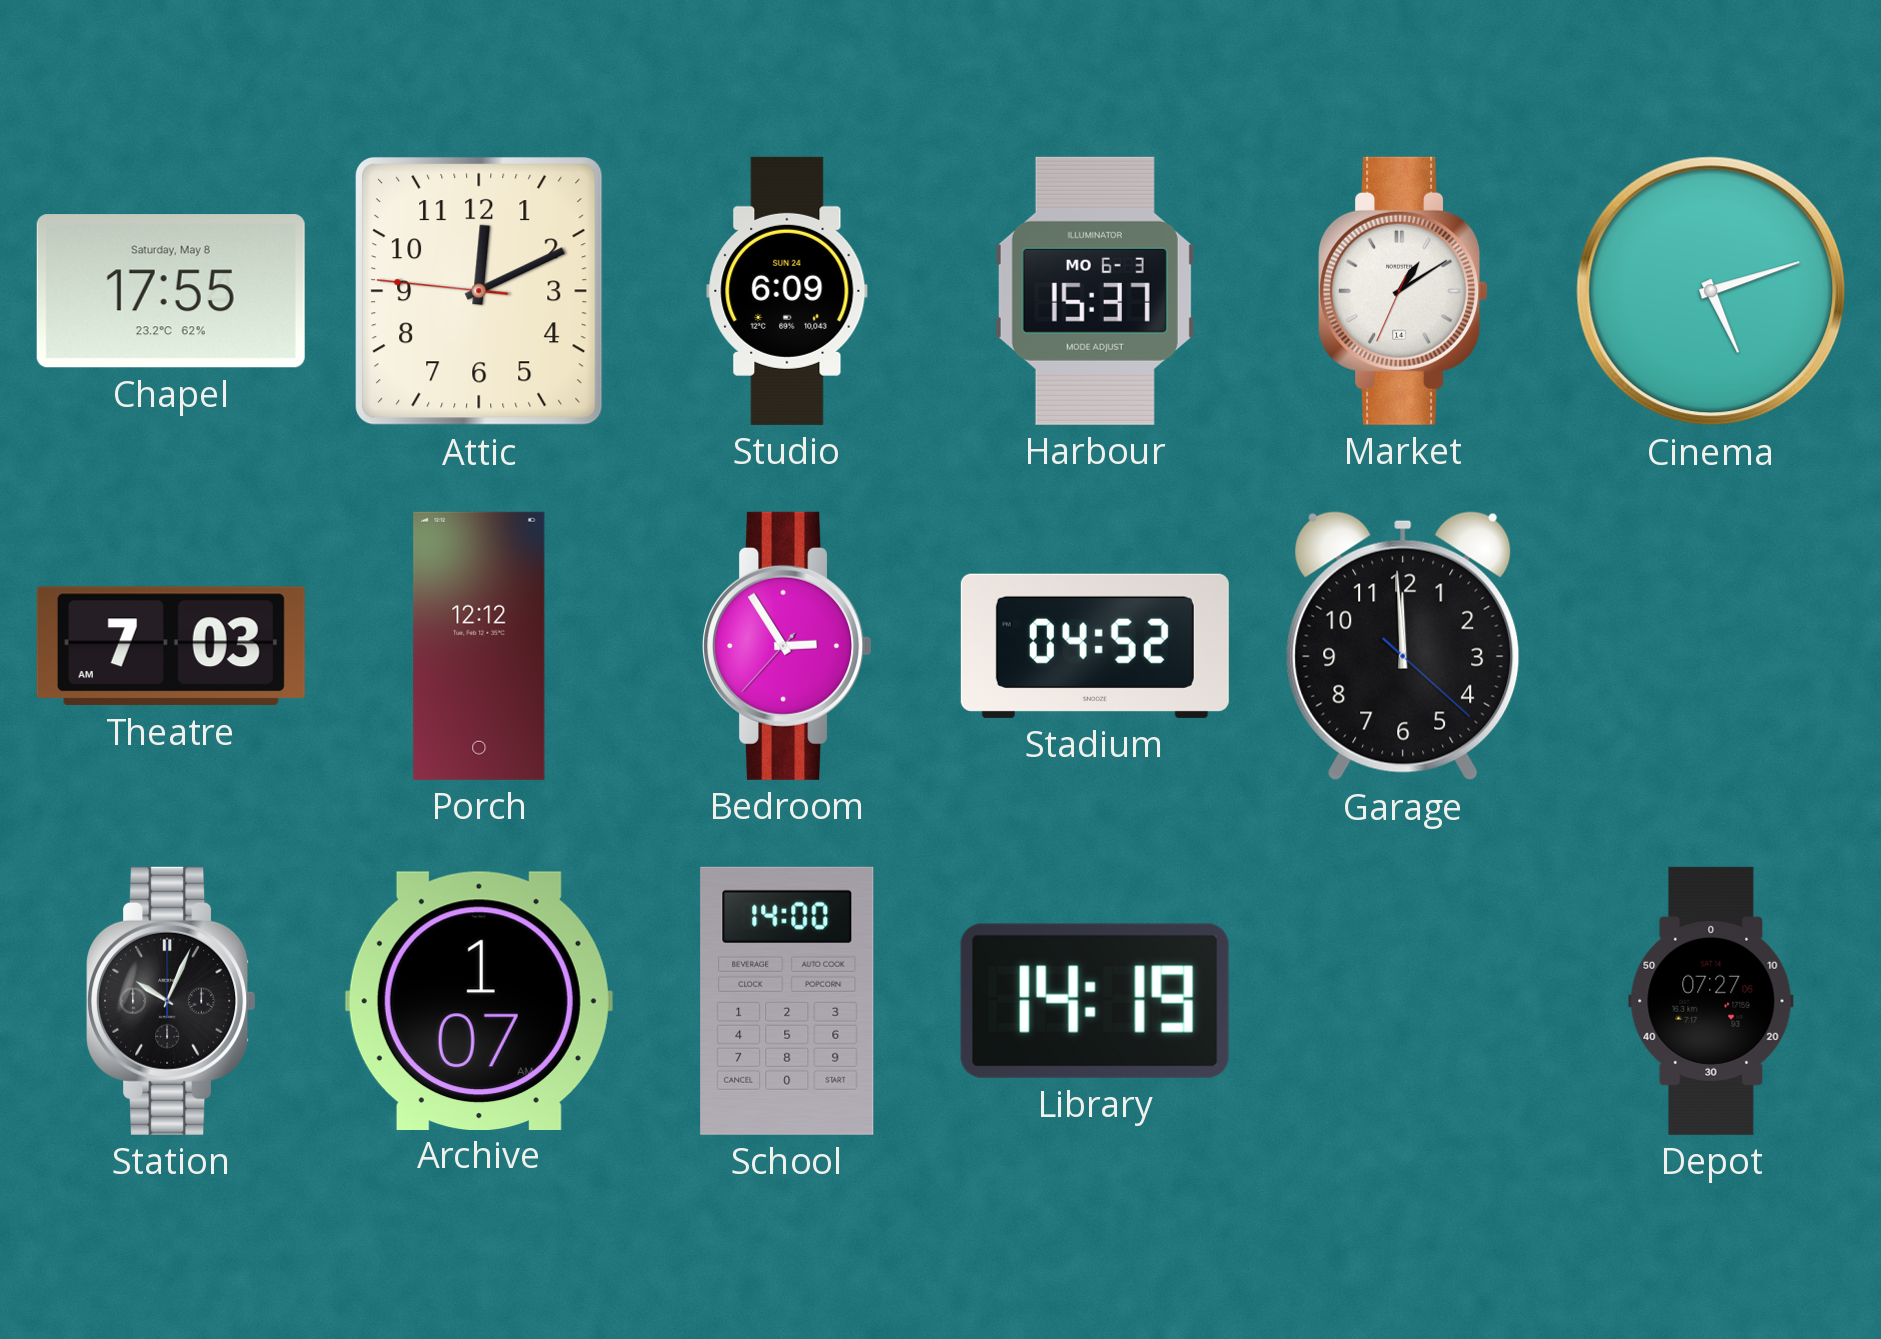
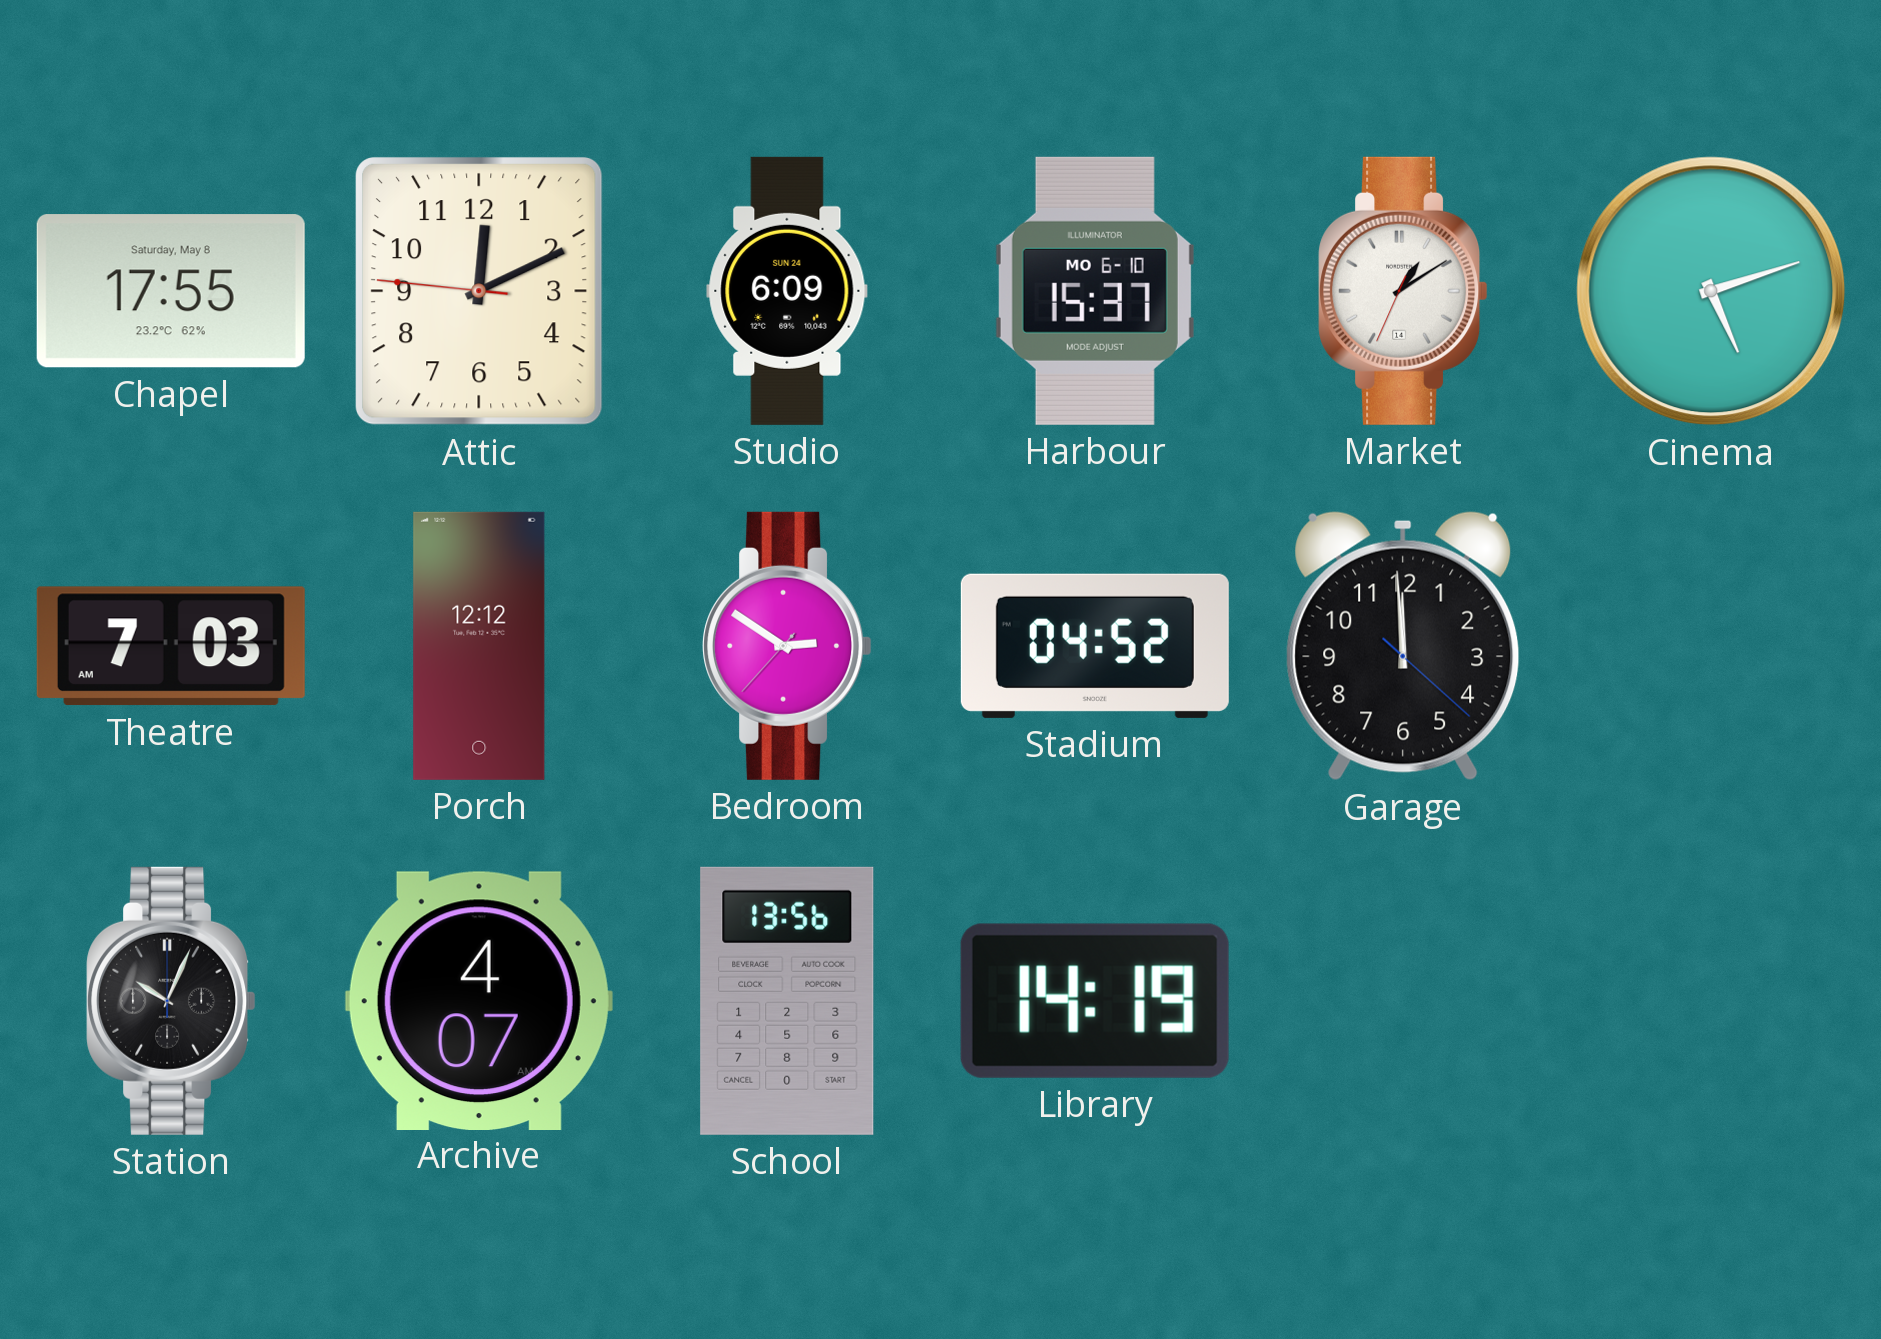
Harbour date: MO 6-3 -> MO 6-10
Bedroom: 2:54 -> 2:50
Archive: 1:07 -> 4:07
School: 14:00 -> 13:56
Depot: 07:27 -> none
